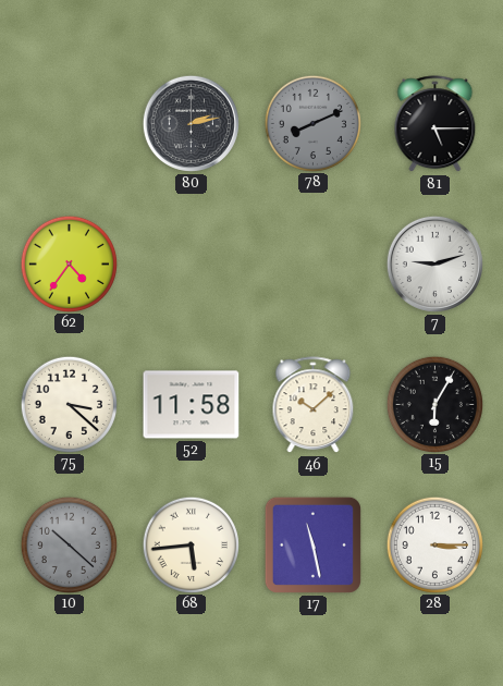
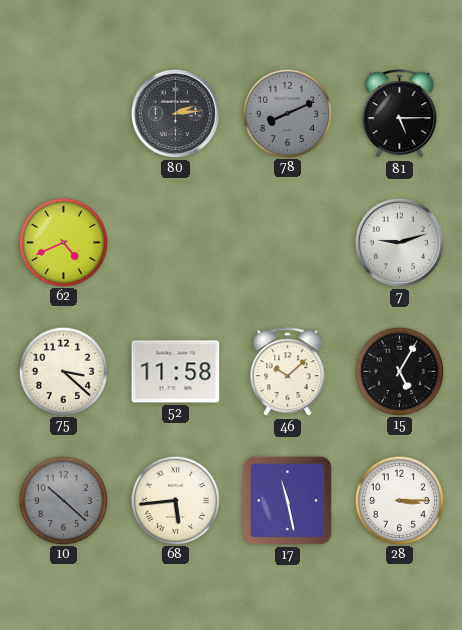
80: 2:13 -> 2:14
62: 4:36 -> 4:41
15: 6:05 -> 5:05
